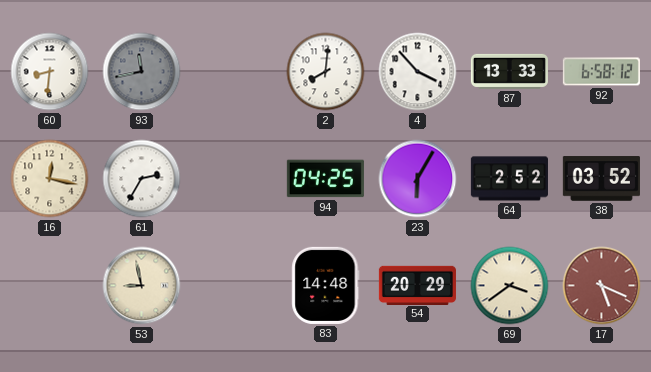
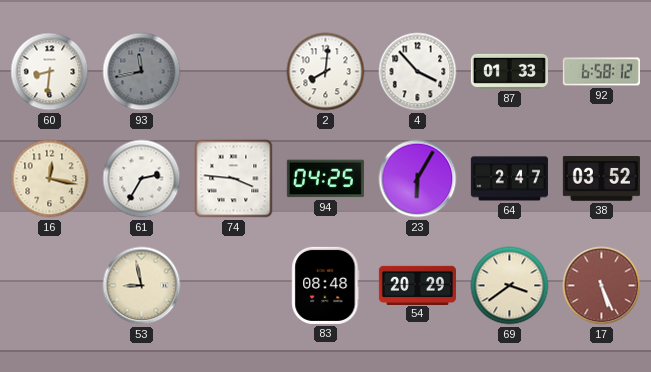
87: 13:33 -> 01:33
74: none -> 3:46
64: 2:52 -> 2:47
83: 14:48 -> 08:48
17: 5:19 -> 5:26
